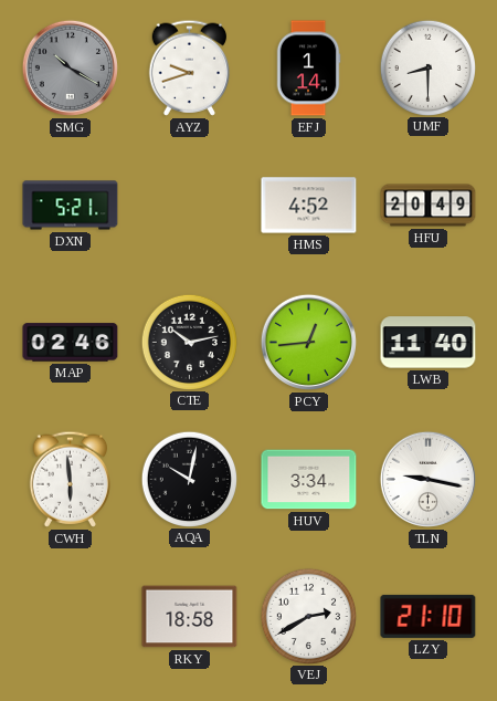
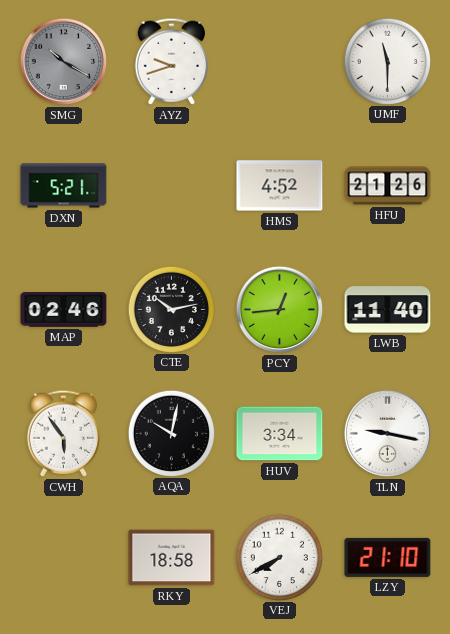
EFJ: 1:14 -> none
UMF: 8:30 -> 11:30
HFU: 20:49 -> 21:26
CWH: 5:59 -> 5:54
VEJ: 2:40 -> 7:40
